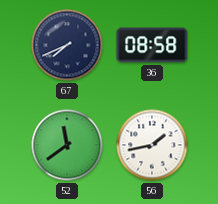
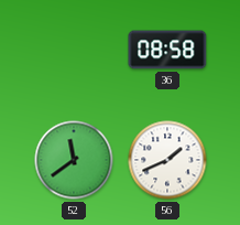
67: 7:41 -> none
56: 1:43 -> 1:41
